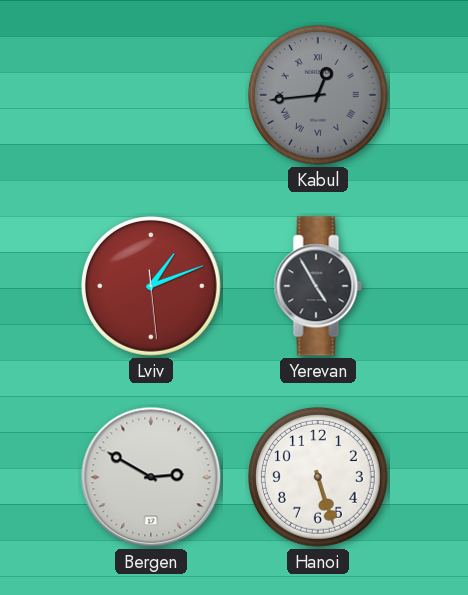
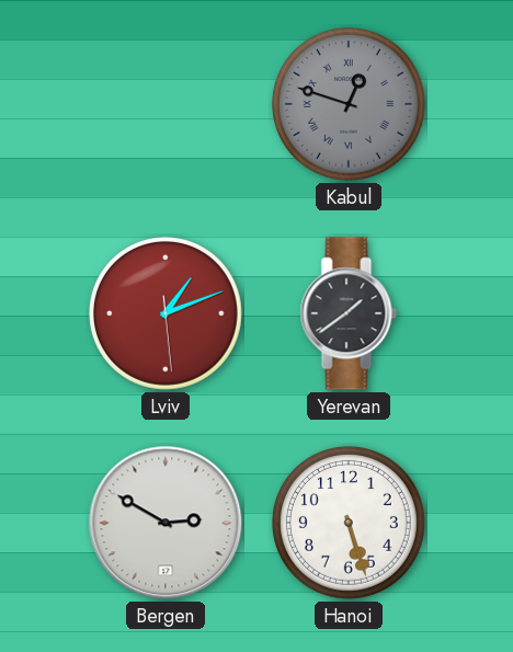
Kabul: 12:44 -> 12:48
Yerevan: 4:55 -> 1:39
